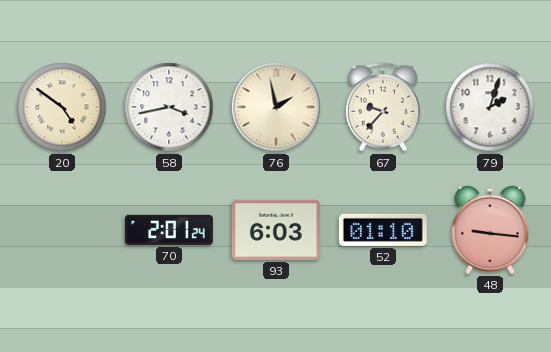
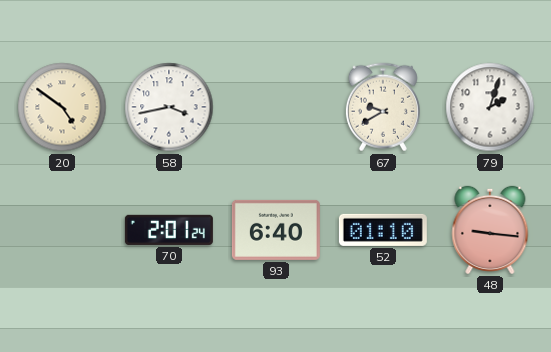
76: 1:58 -> none
67: 9:37 -> 9:40
93: 6:03 -> 6:40
